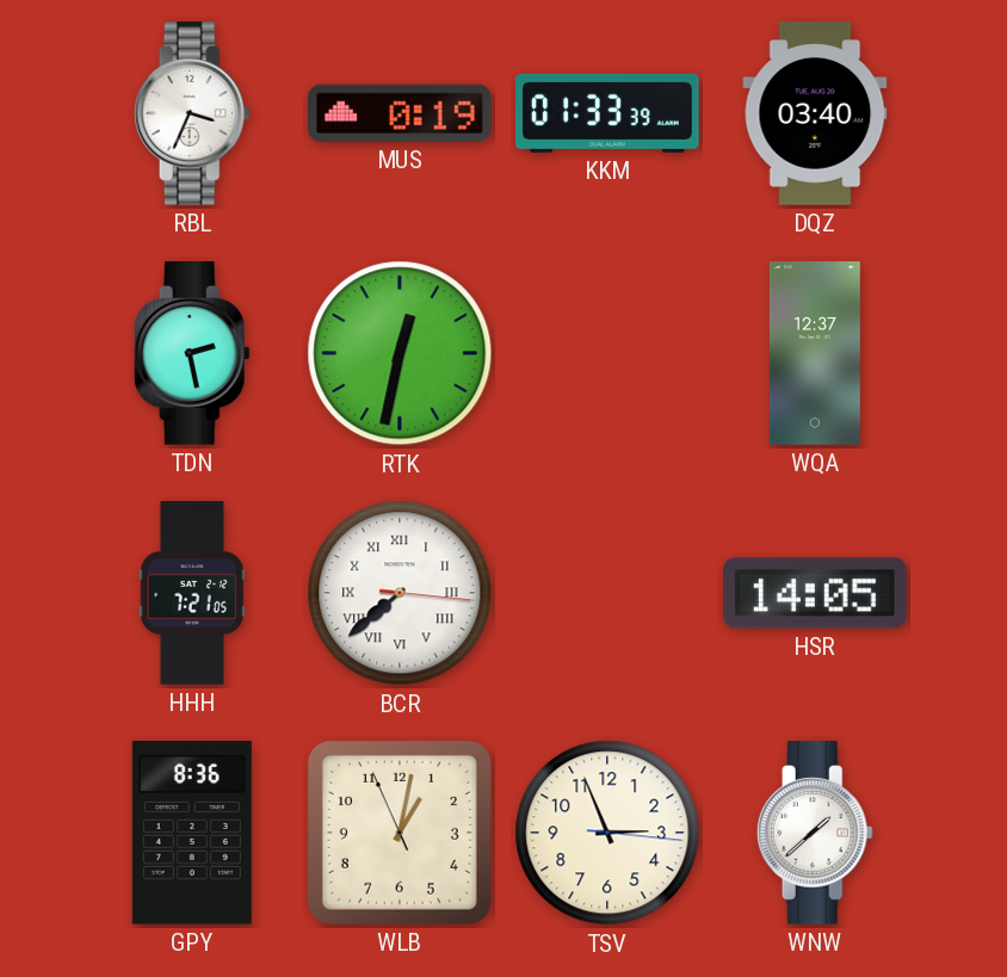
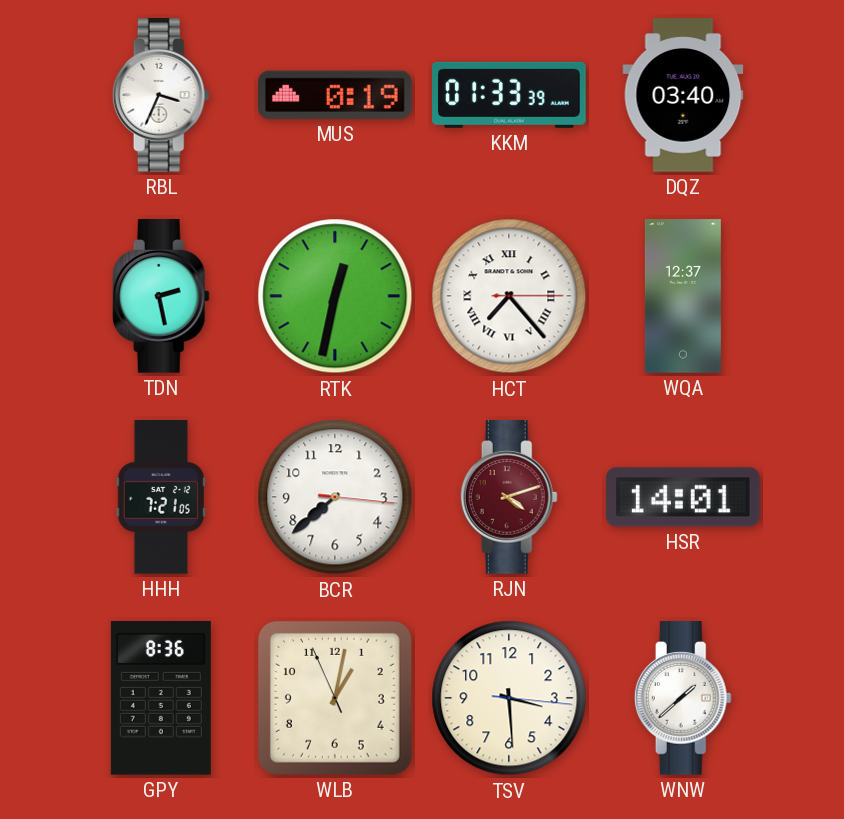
HCT: none -> 7:23
BCR numerals: Roman -> Arabic
RJN: none -> 4:12
HSR: 14:05 -> 14:01
TSV: 2:56 -> 3:29
